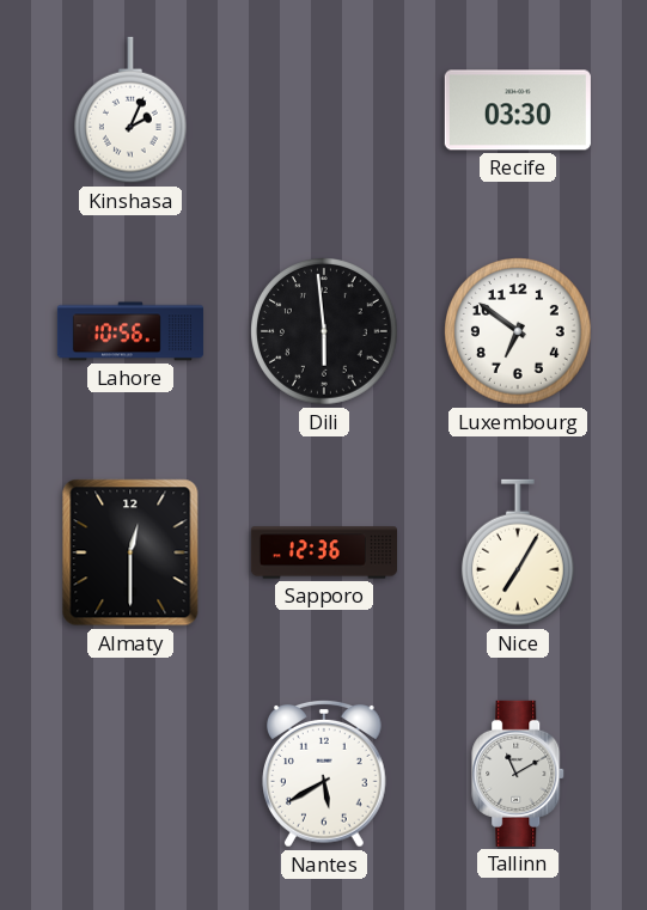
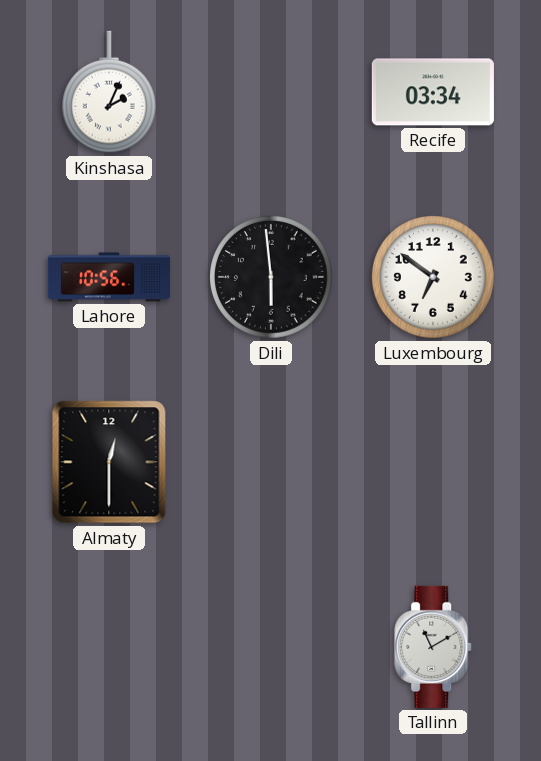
Recife: 03:30 -> 03:34
Sapporo: 12:36 -> none
Nice: 7:05 -> none
Nantes: 5:40 -> none
